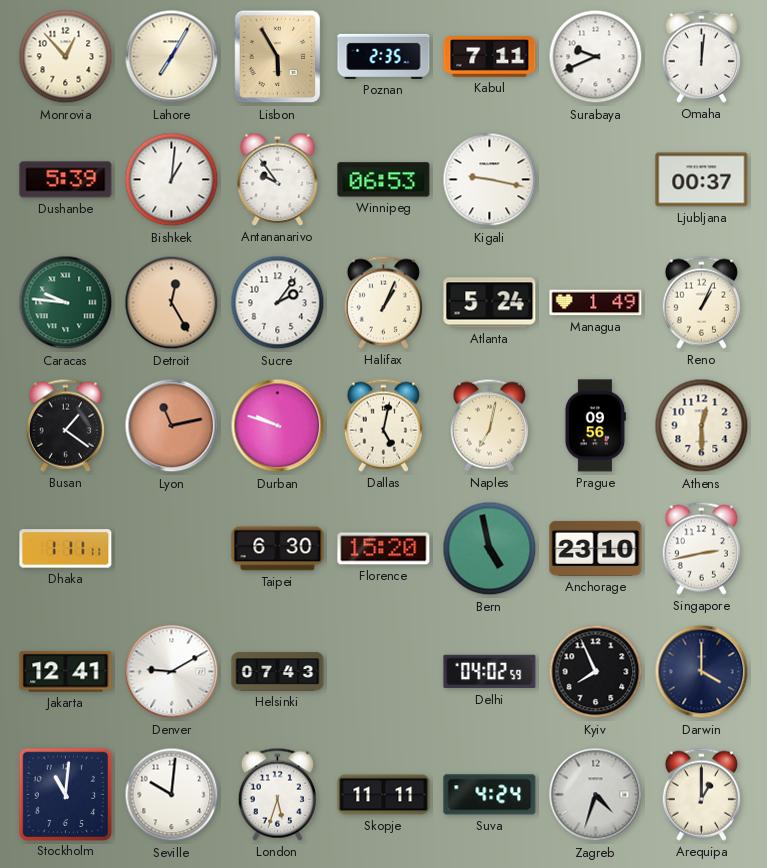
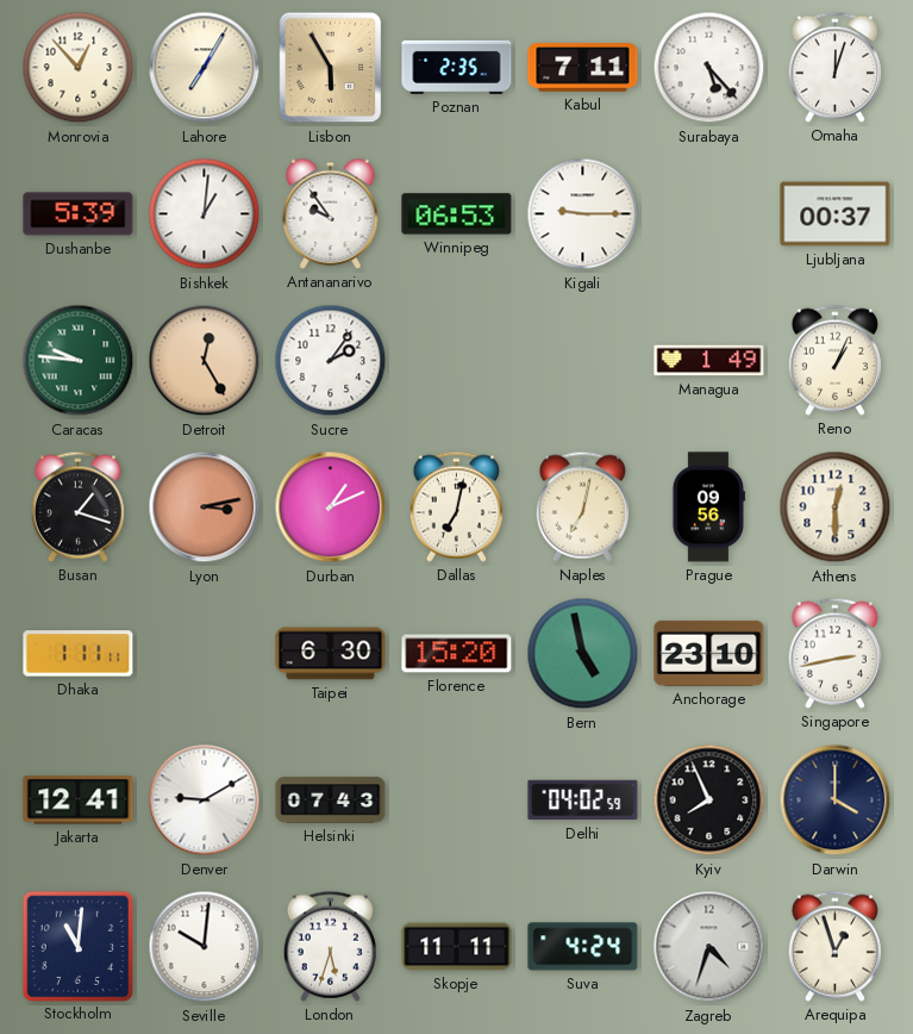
Surabaya: 9:41 -> 5:23
Omaha: 12:01 -> 12:03
Kigali: 9:17 -> 9:15
Halifax: 1:04 -> none
Atlanta: 5:24 -> none
Busan: 1:21 -> 1:18
Lyon: 11:13 -> 3:13
Durban: 9:48 -> 1:11
Dallas: 5:02 -> 7:02
Arequipa: 1:00 -> 12:57
